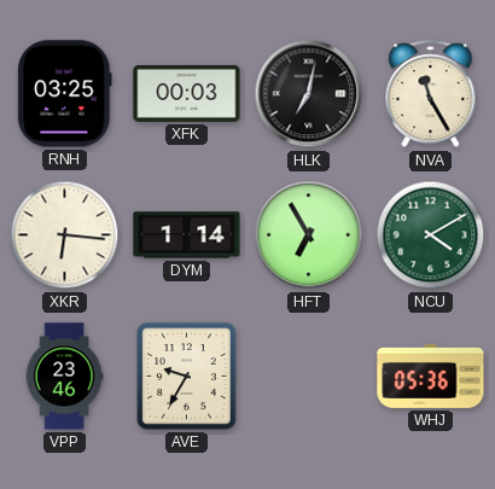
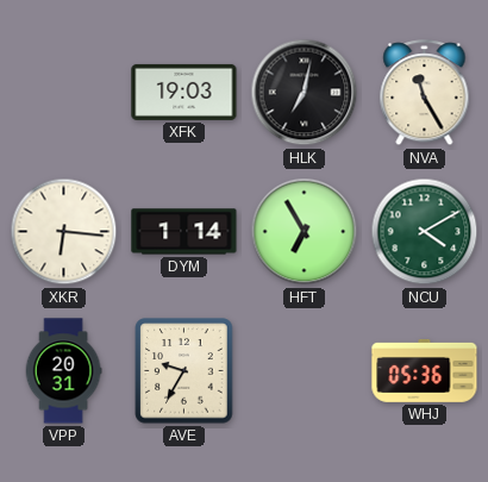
RNH: 03:25 -> none
XFK: 00:03 -> 19:03
VPP: 23:46 -> 20:31
